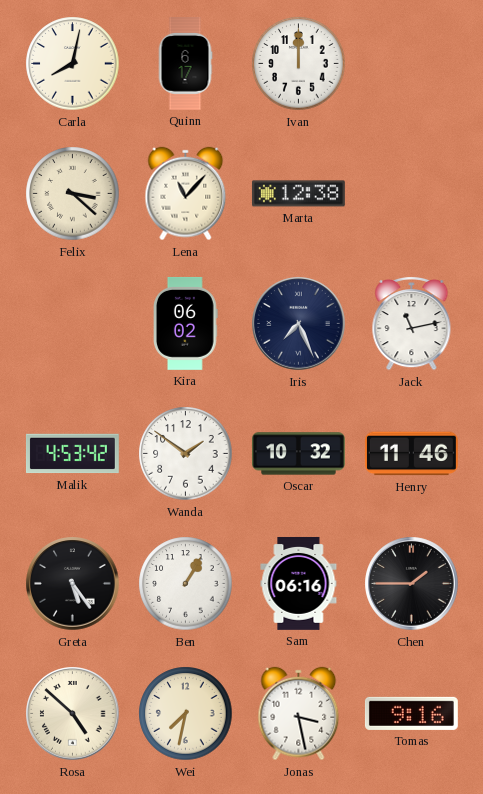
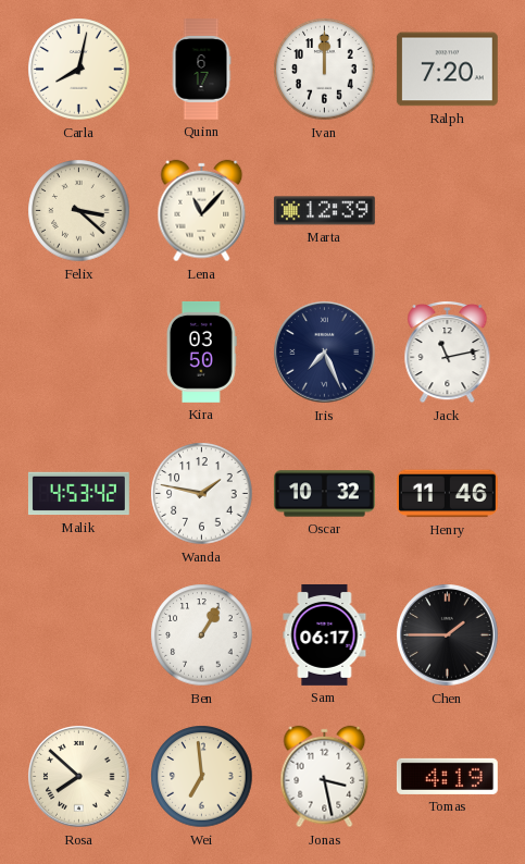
Ralph: none -> 7:20
Marta: 12:38 -> 12:39
Kira: 06:02 -> 03:50
Wanda: 1:51 -> 1:47
Greta: 5:24 -> none
Sam: 06:16 -> 06:17
Rosa: 4:52 -> 7:52
Wei: 7:32 -> 6:59
Tomas: 9:16 -> 4:19
